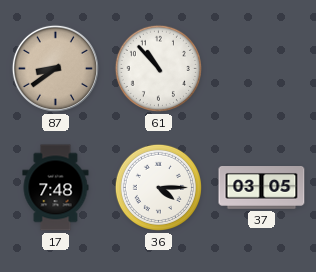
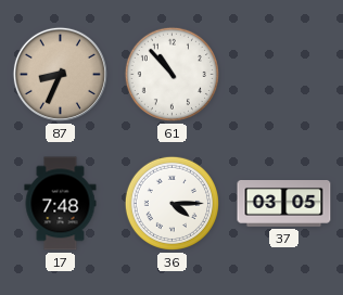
87: 8:39 -> 8:34
